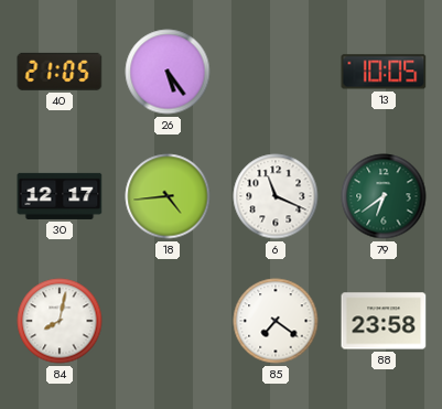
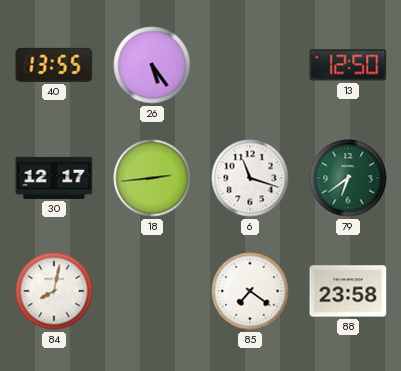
40: 21:05 -> 13:55
13: 10:05 -> 12:50
18: 4:44 -> 2:44
6: 11:19 -> 11:18
